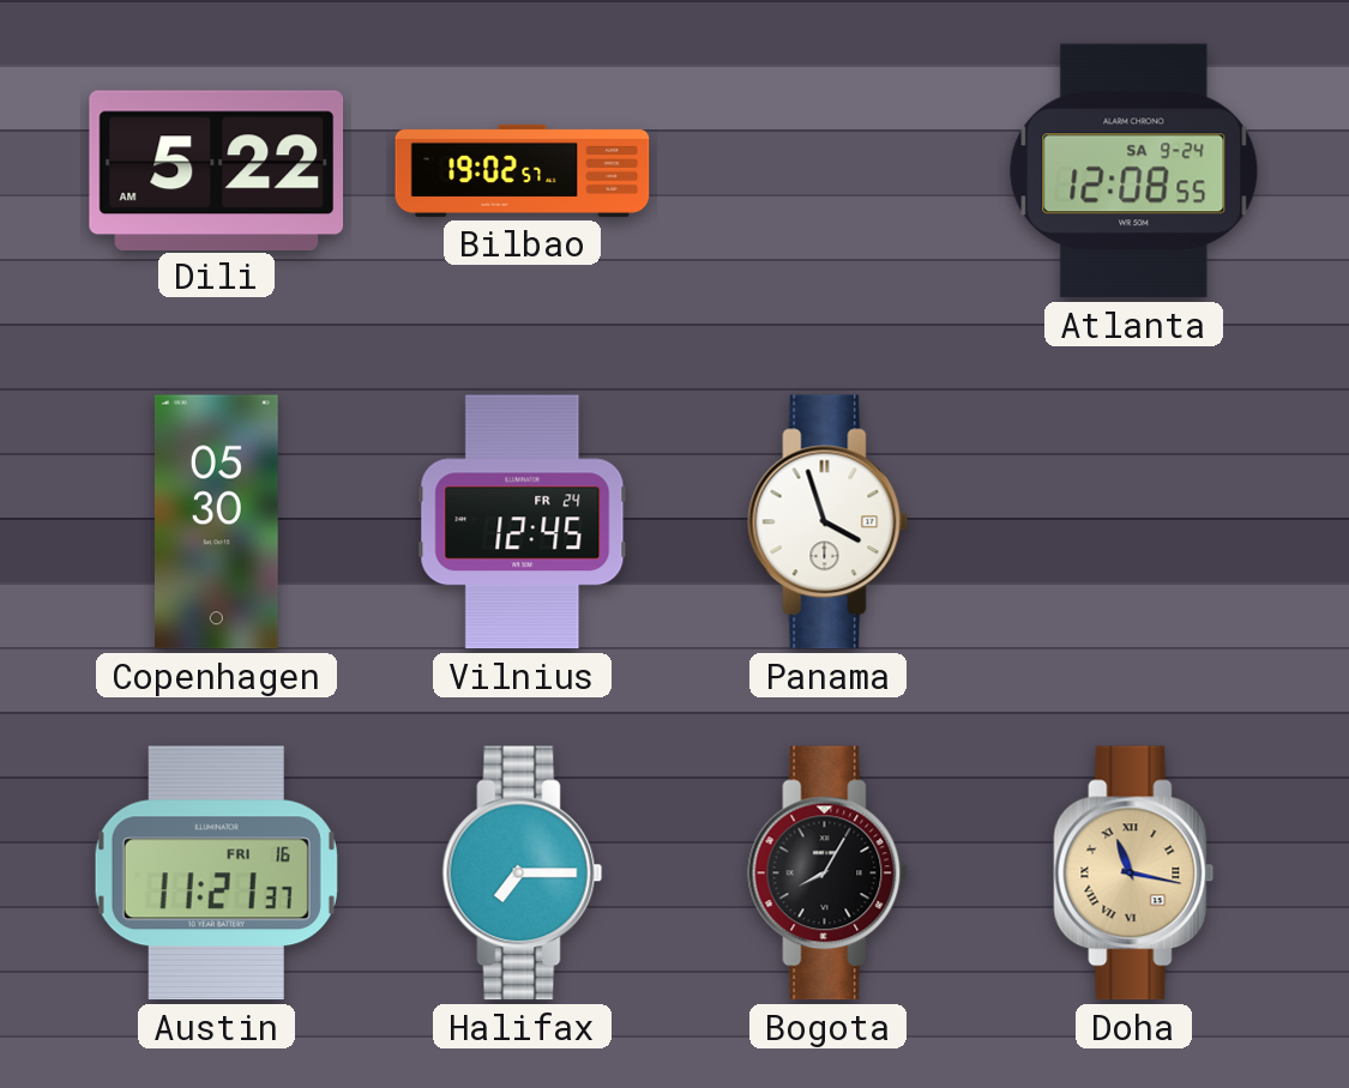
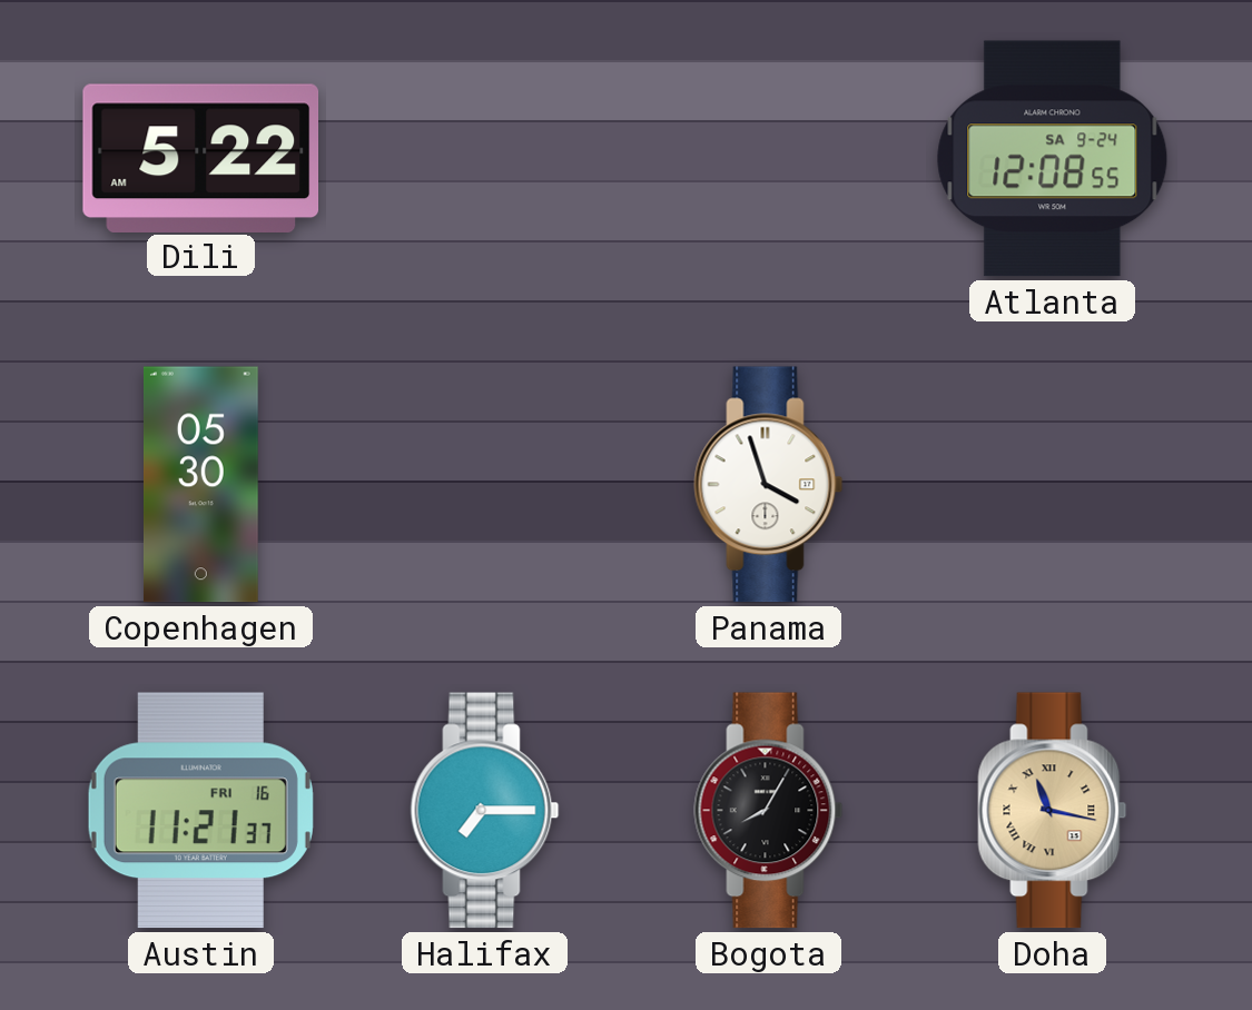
Bilbao: 19:02 -> none
Vilnius: 12:45 -> none
